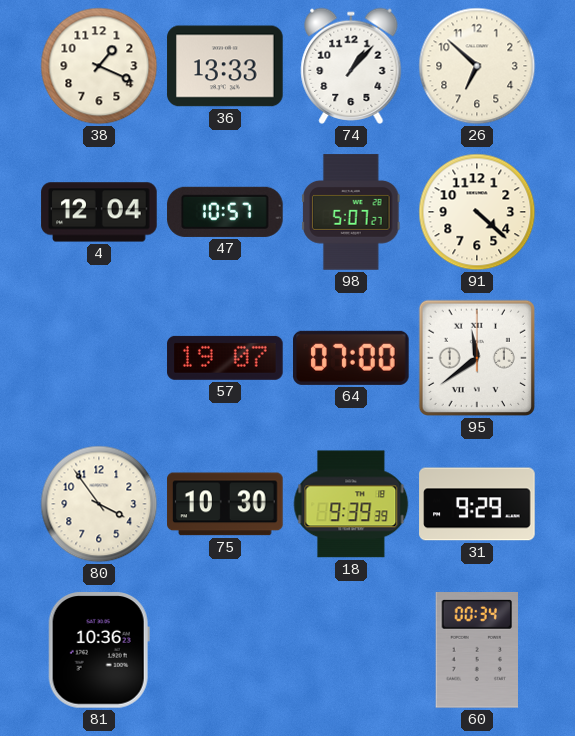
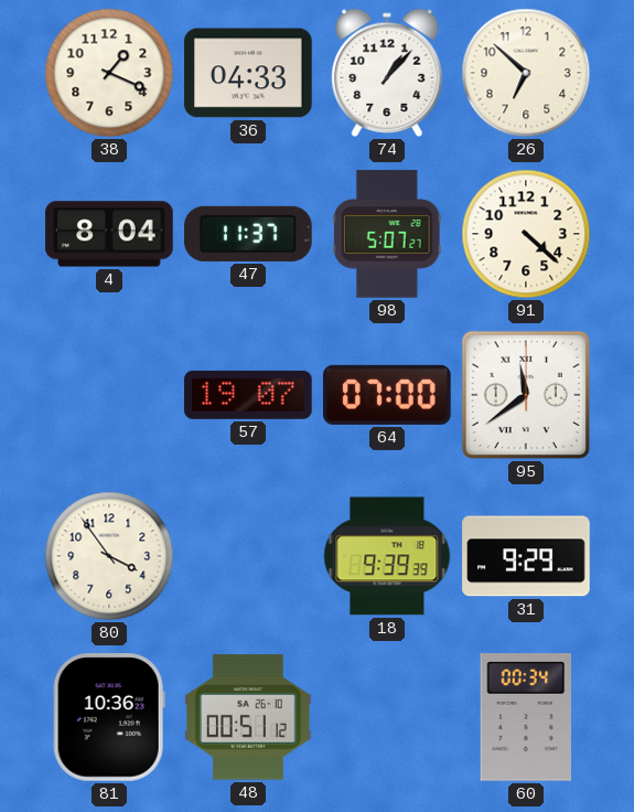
36: 13:33 -> 04:33
4: 12:04 -> 8:04
47: 10:57 -> 11:37
75: 10:30 -> none
48: none -> 00:51
